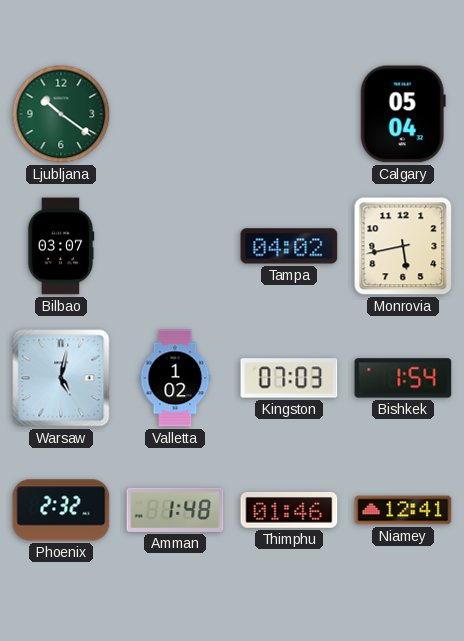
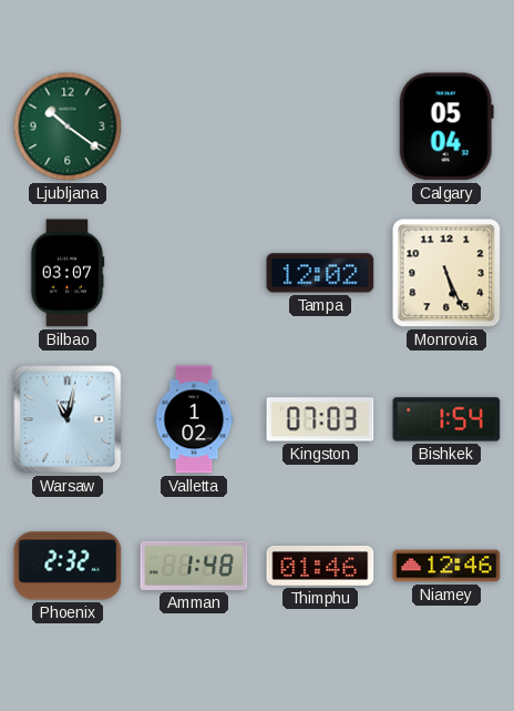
Tampa: 04:02 -> 12:02
Monrovia: 5:43 -> 5:26
Warsaw: 5:02 -> 11:02
Niamey: 12:41 -> 12:46
